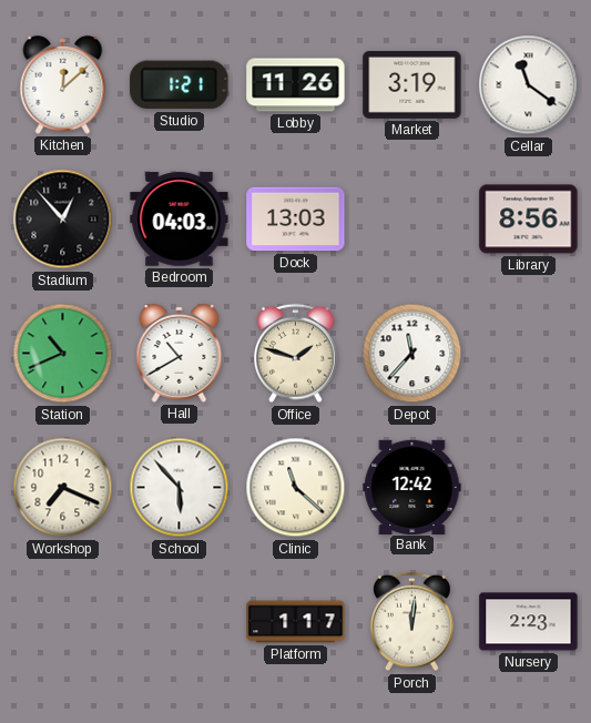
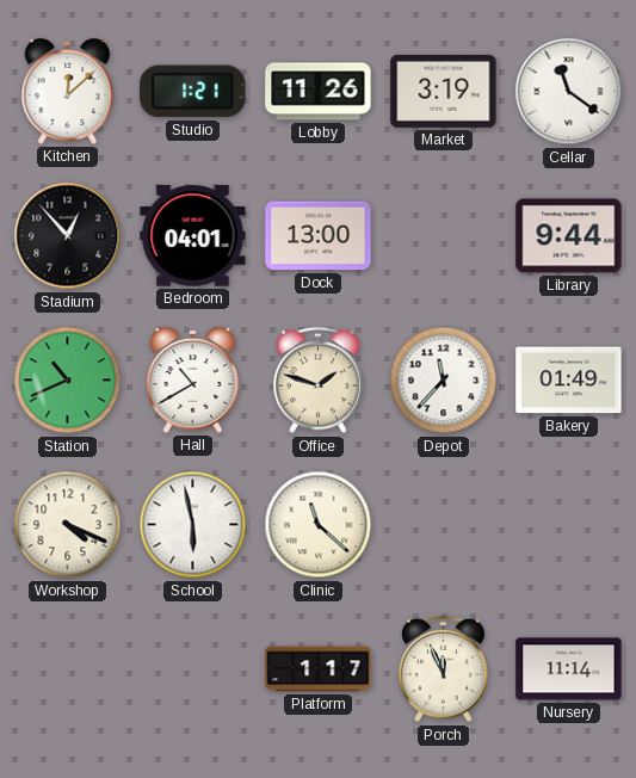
Bedroom: 04:03 -> 04:01
Dock: 13:03 -> 13:00
Library: 8:56 -> 9:44
Bakery: none -> 01:49
Workshop: 7:19 -> 4:19
School: 5:53 -> 5:58
Bank: 12:42 -> none
Porch: 12:01 -> 11:56
Nursery: 2:23 -> 11:14
